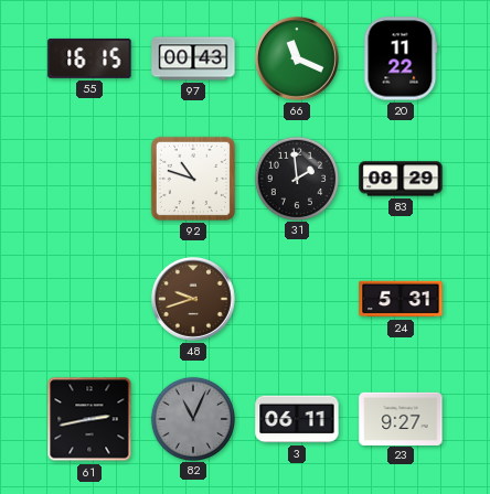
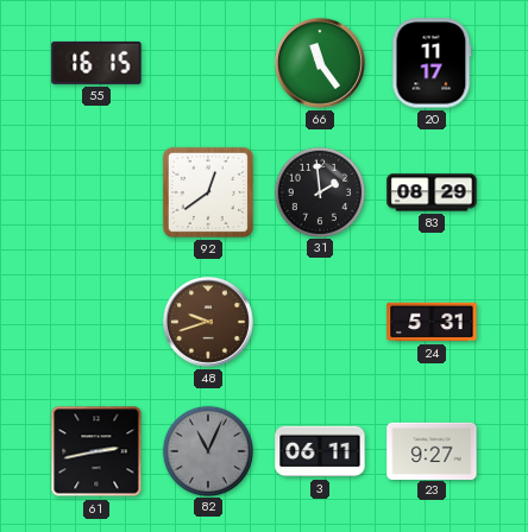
97: 00:43 -> none
66: 11:19 -> 11:24
20: 11:22 -> 11:17
92: 10:48 -> 12:39
